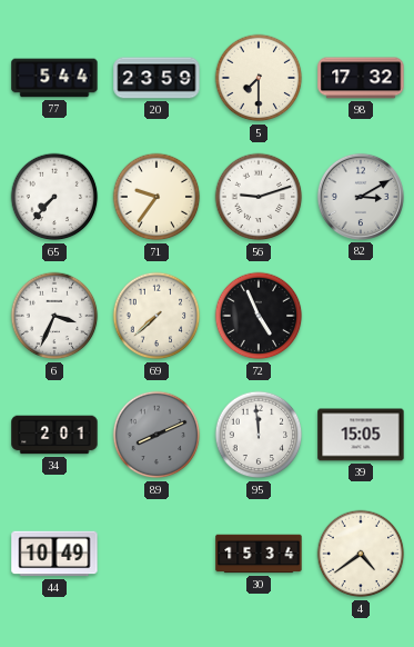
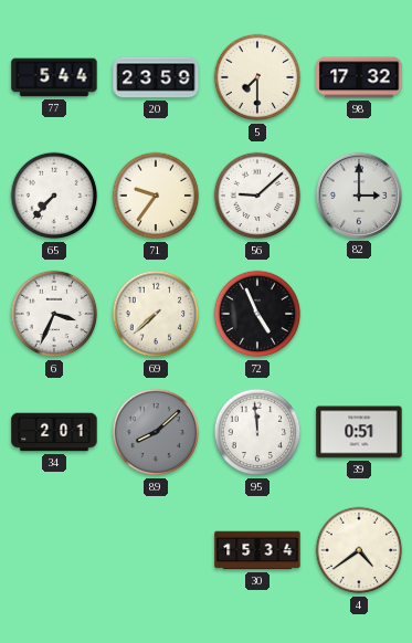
56: 9:12 -> 9:08
82: 3:10 -> 3:00
89: 8:11 -> 8:08
39: 15:05 -> 0:51
44: 10:49 -> none
